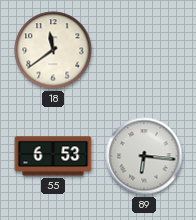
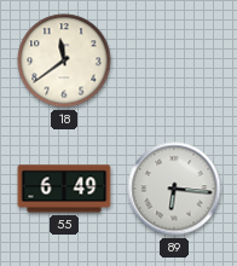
55: 6:53 -> 6:49
